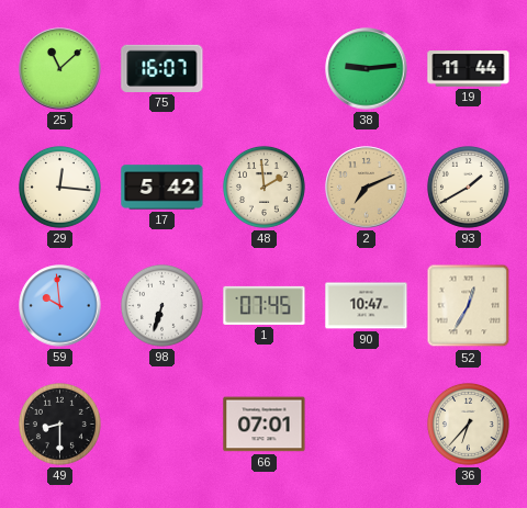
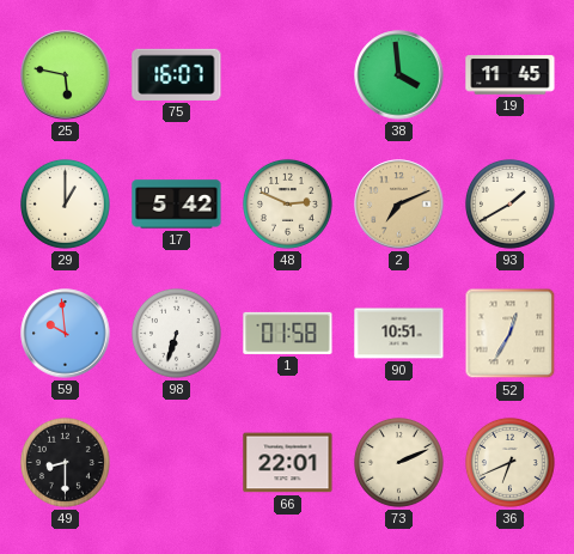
25: 11:08 -> 5:47
38: 9:14 -> 3:59
19: 11:44 -> 11:45
29: 12:16 -> 1:00
48: 1:59 -> 2:49
1: 07:45 -> 01:58
90: 10:47 -> 10:51
66: 07:01 -> 22:01
73: none -> 2:11
36: 6:37 -> 6:41
